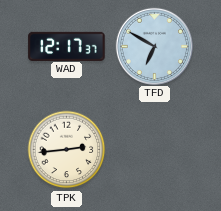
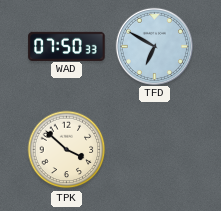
WAD: 12:17 -> 07:50
TPK: 2:44 -> 3:52
